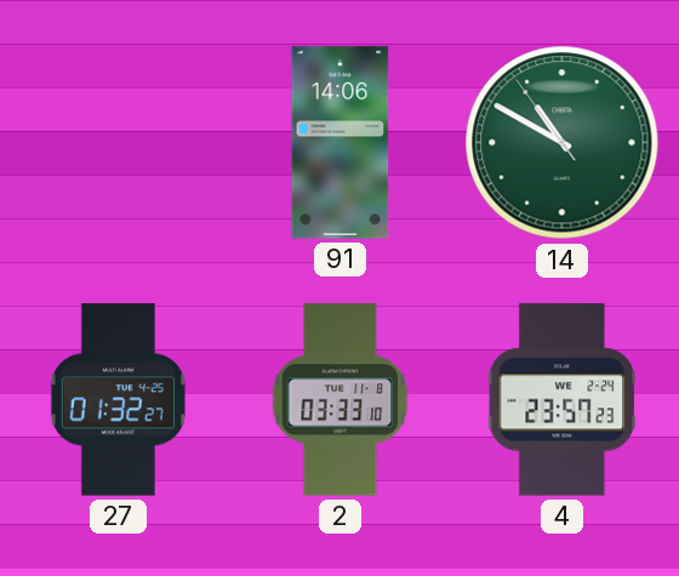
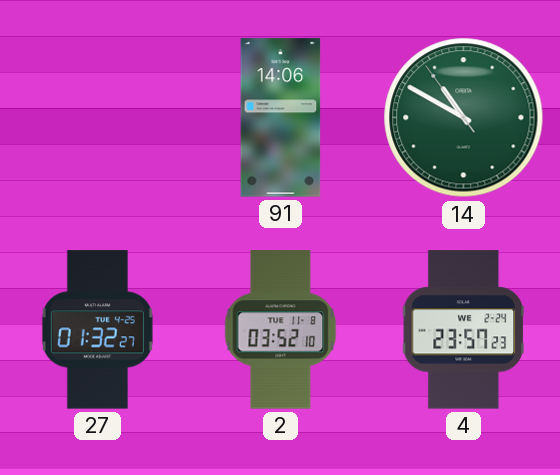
2: 03:33 -> 03:52
